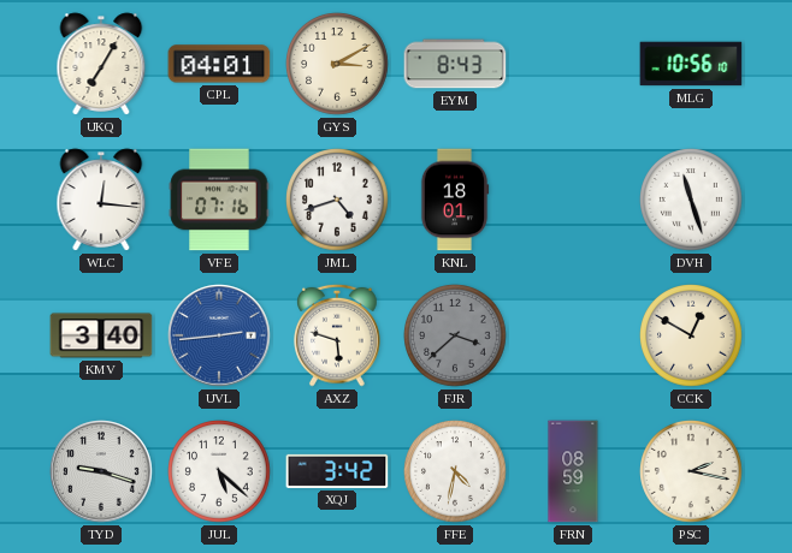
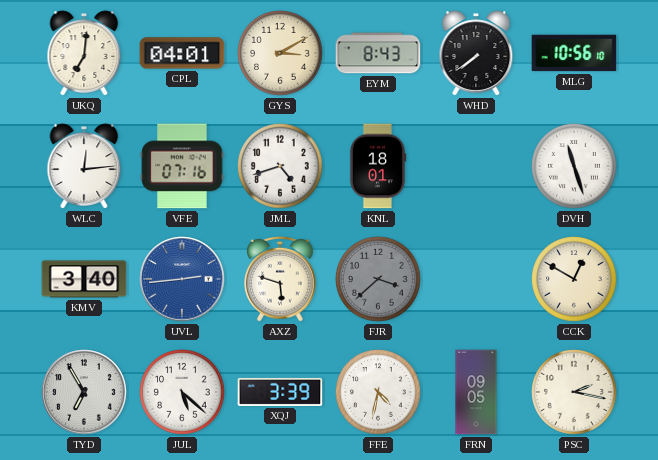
UKQ: 7:05 -> 7:01
WHD: none -> 7:39
WLC: 12:16 -> 12:14
TYD: 9:18 -> 6:55
XQJ: 3:42 -> 3:39
FRN: 08:59 -> 09:05
